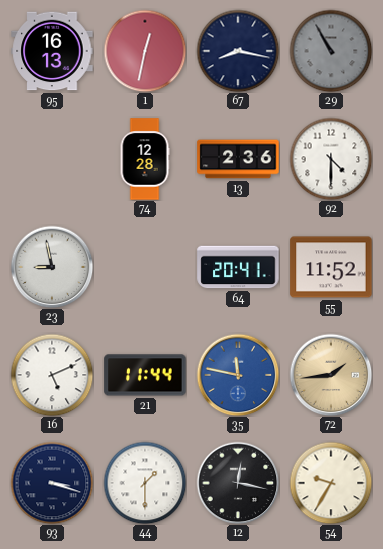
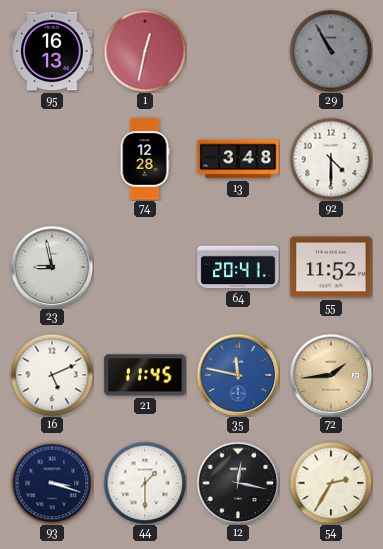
67: 8:17 -> none
13: 2:36 -> 3:48
21: 11:44 -> 11:45
54: 9:35 -> 2:35
